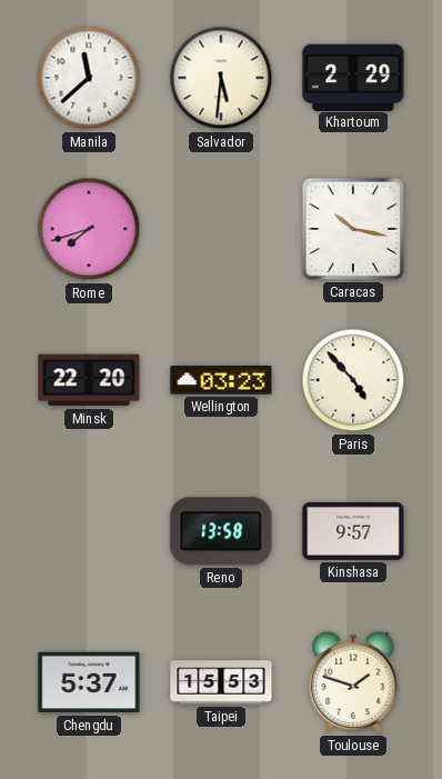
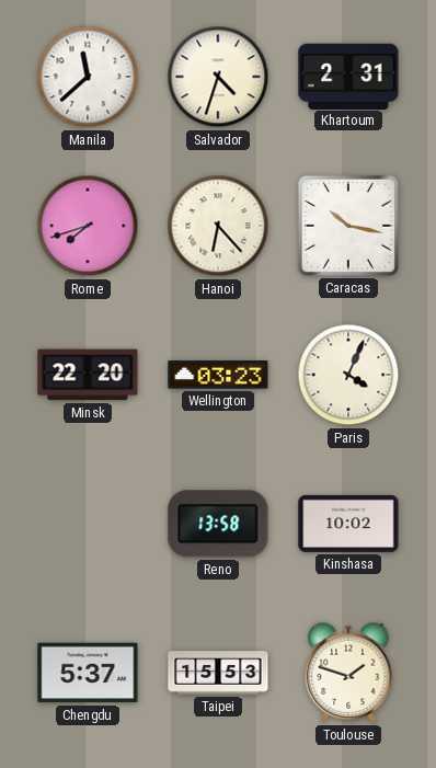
Salvador: 5:31 -> 4:33
Khartoum: 2:29 -> 2:31
Hanoi: none -> 6:23
Paris: 4:53 -> 4:04
Kinshasa: 9:57 -> 10:02
